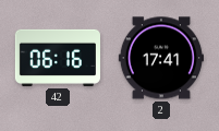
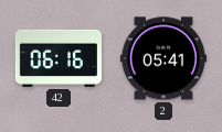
2: 17:41 -> 05:41
